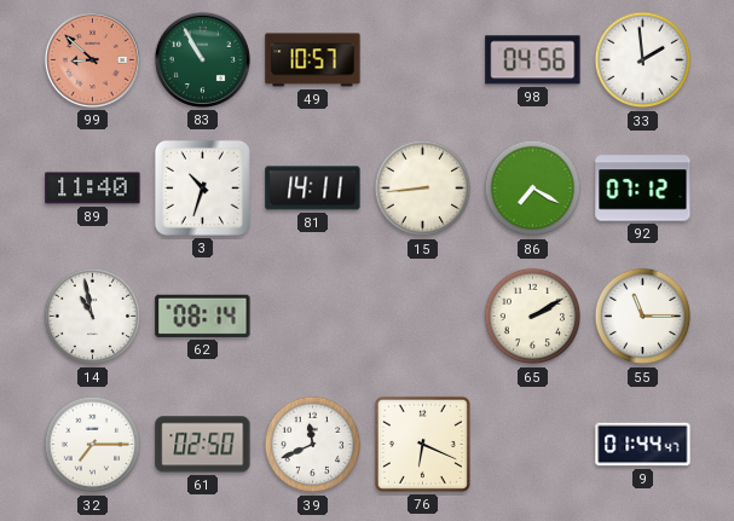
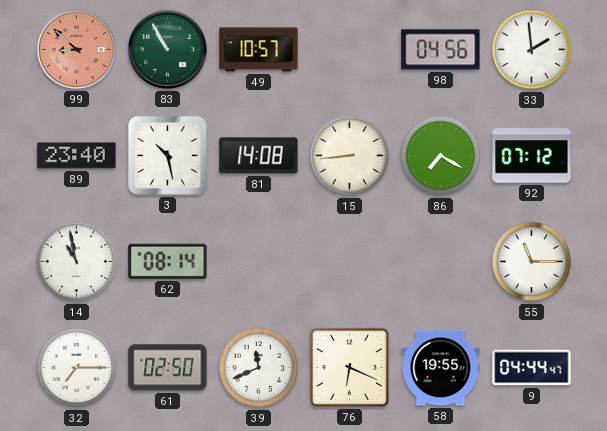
89: 11:40 -> 23:40
3: 10:33 -> 10:28
81: 14:11 -> 14:08
65: 2:10 -> none
58: none -> 19:55
9: 01:44 -> 04:44
